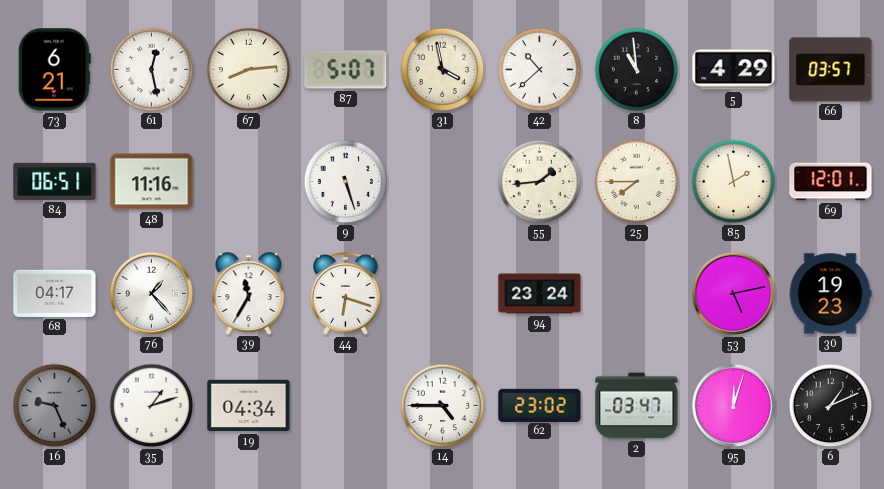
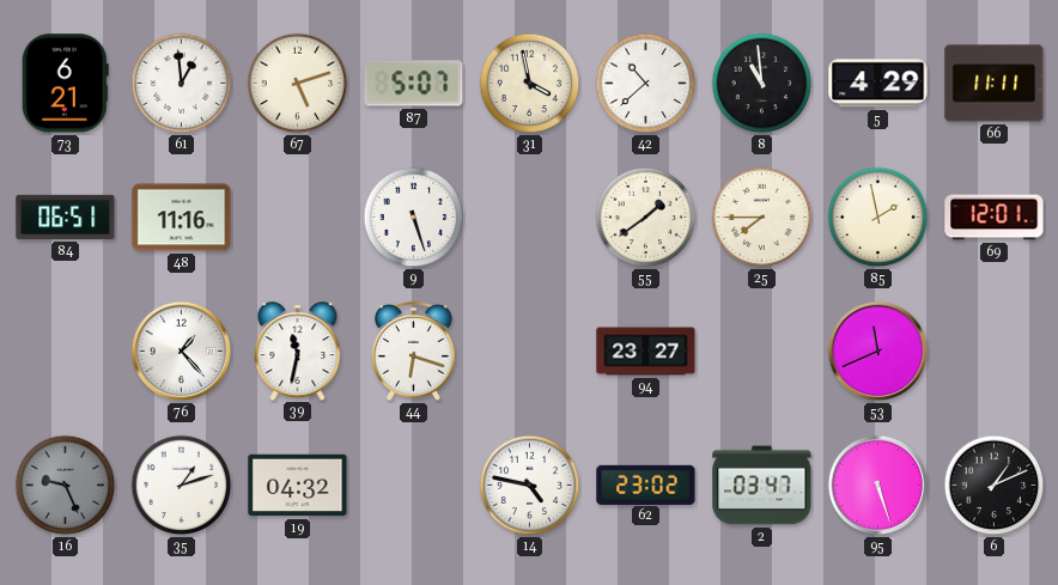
61: 12:28 -> 12:59
67: 8:14 -> 5:12
66: 03:57 -> 11:11
55: 1:44 -> 1:39
68: 04:17 -> none
39: 11:35 -> 11:32
94: 23:24 -> 23:27
53: 5:13 -> 11:41
30: 19:23 -> none
19: 04:34 -> 04:32
14: 4:45 -> 4:47
95: 12:03 -> 5:27
